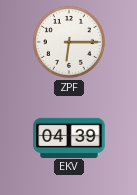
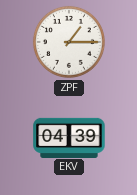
ZPF: 6:15 -> 1:15
